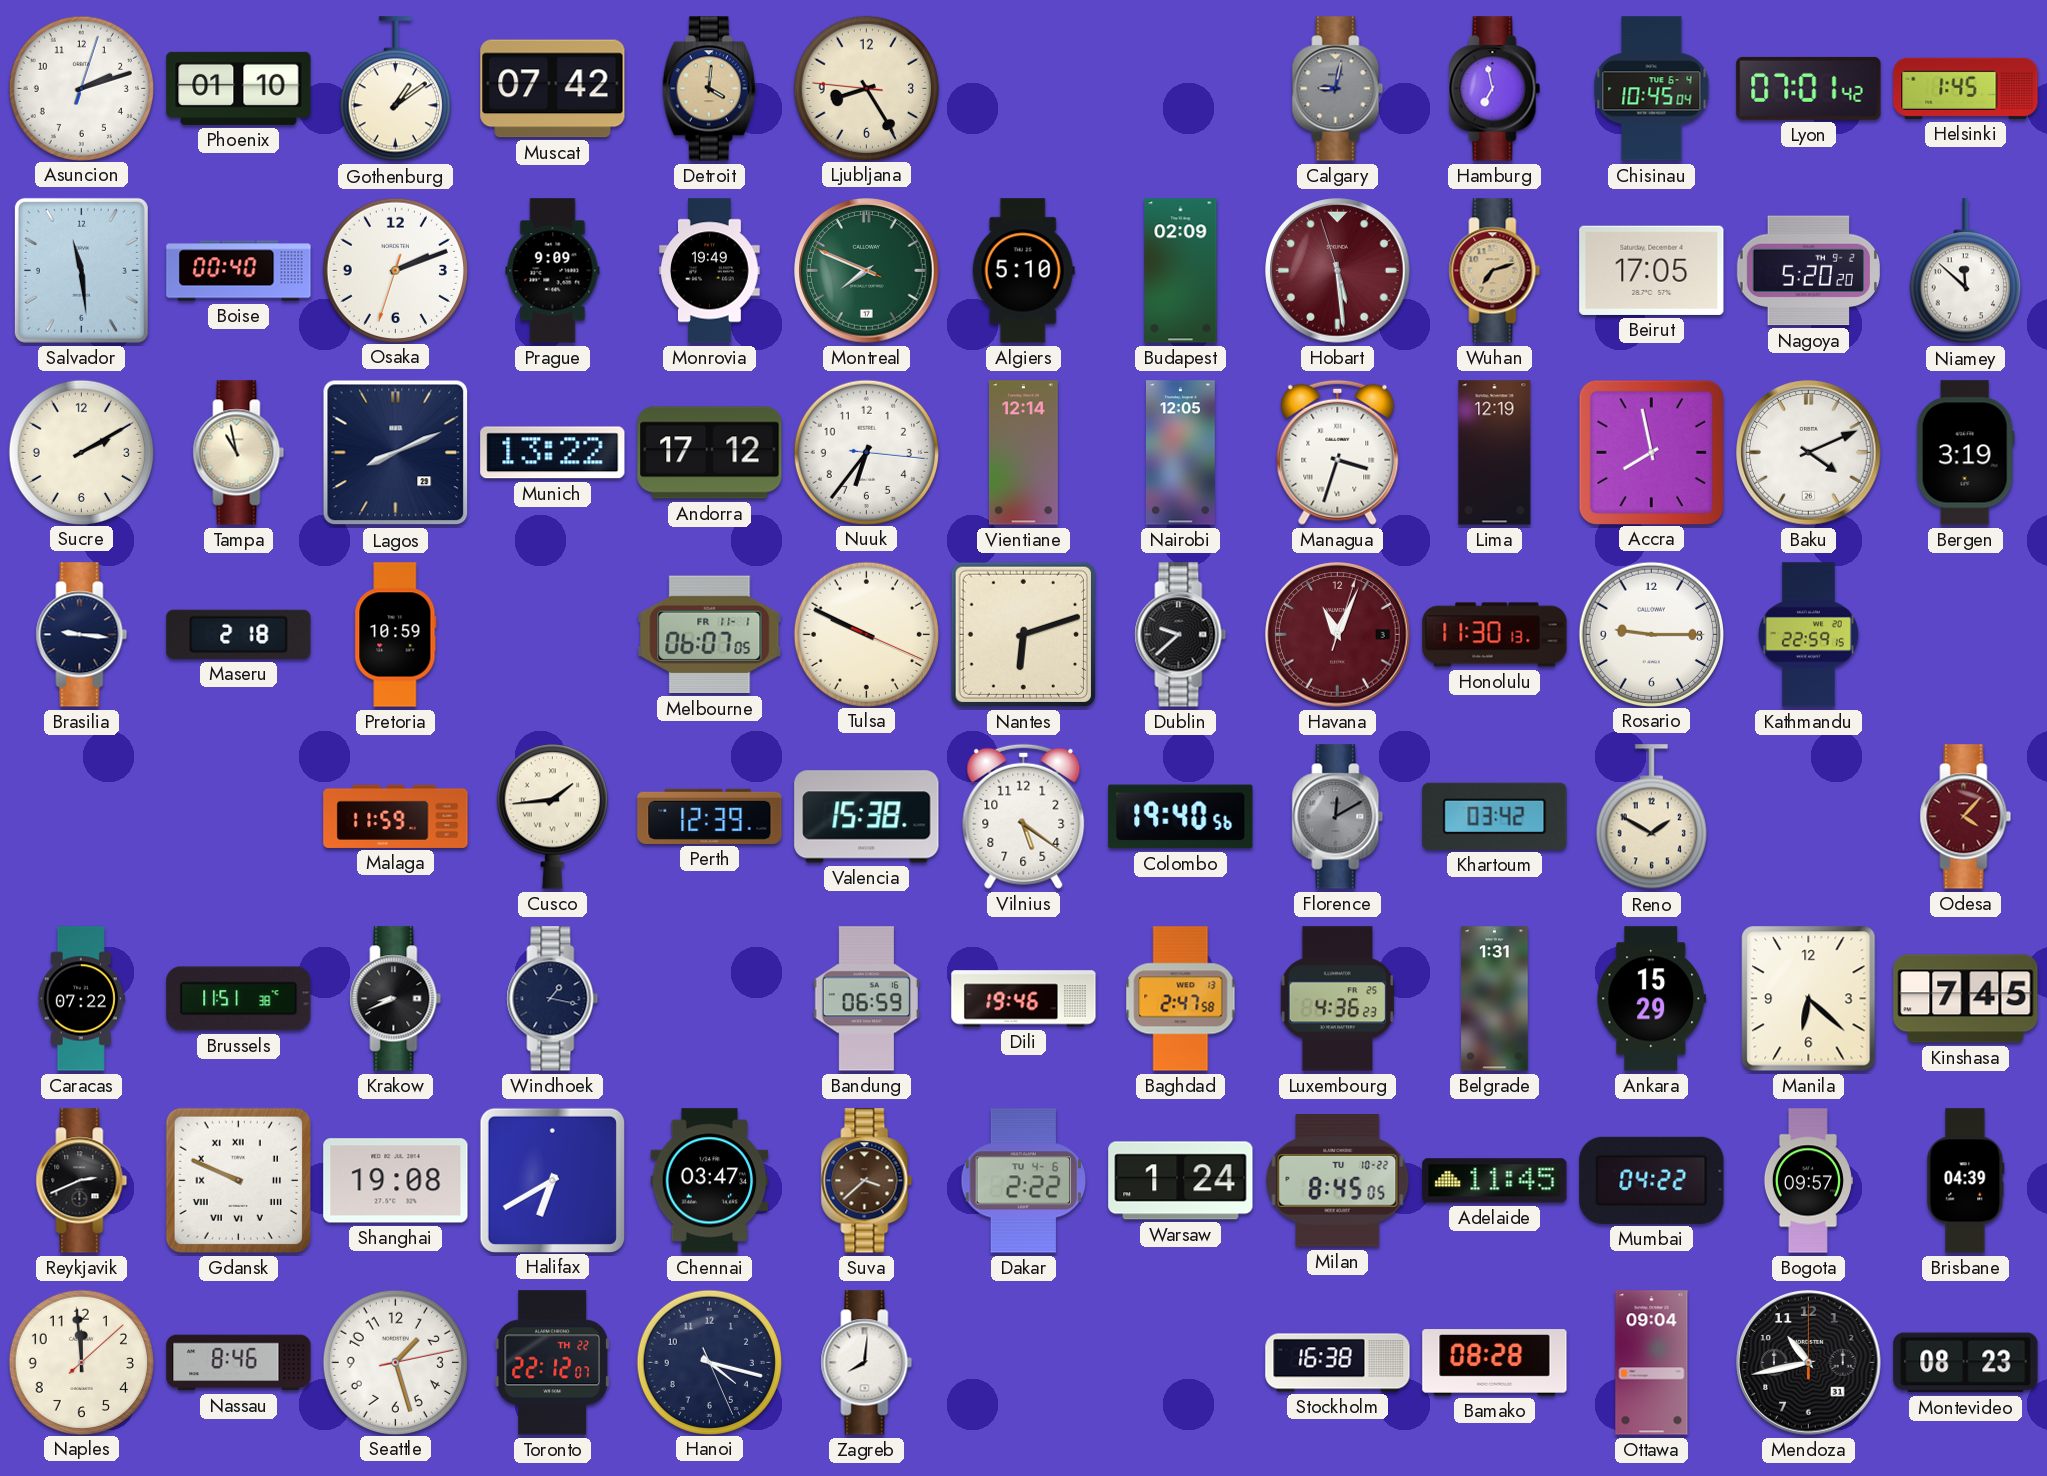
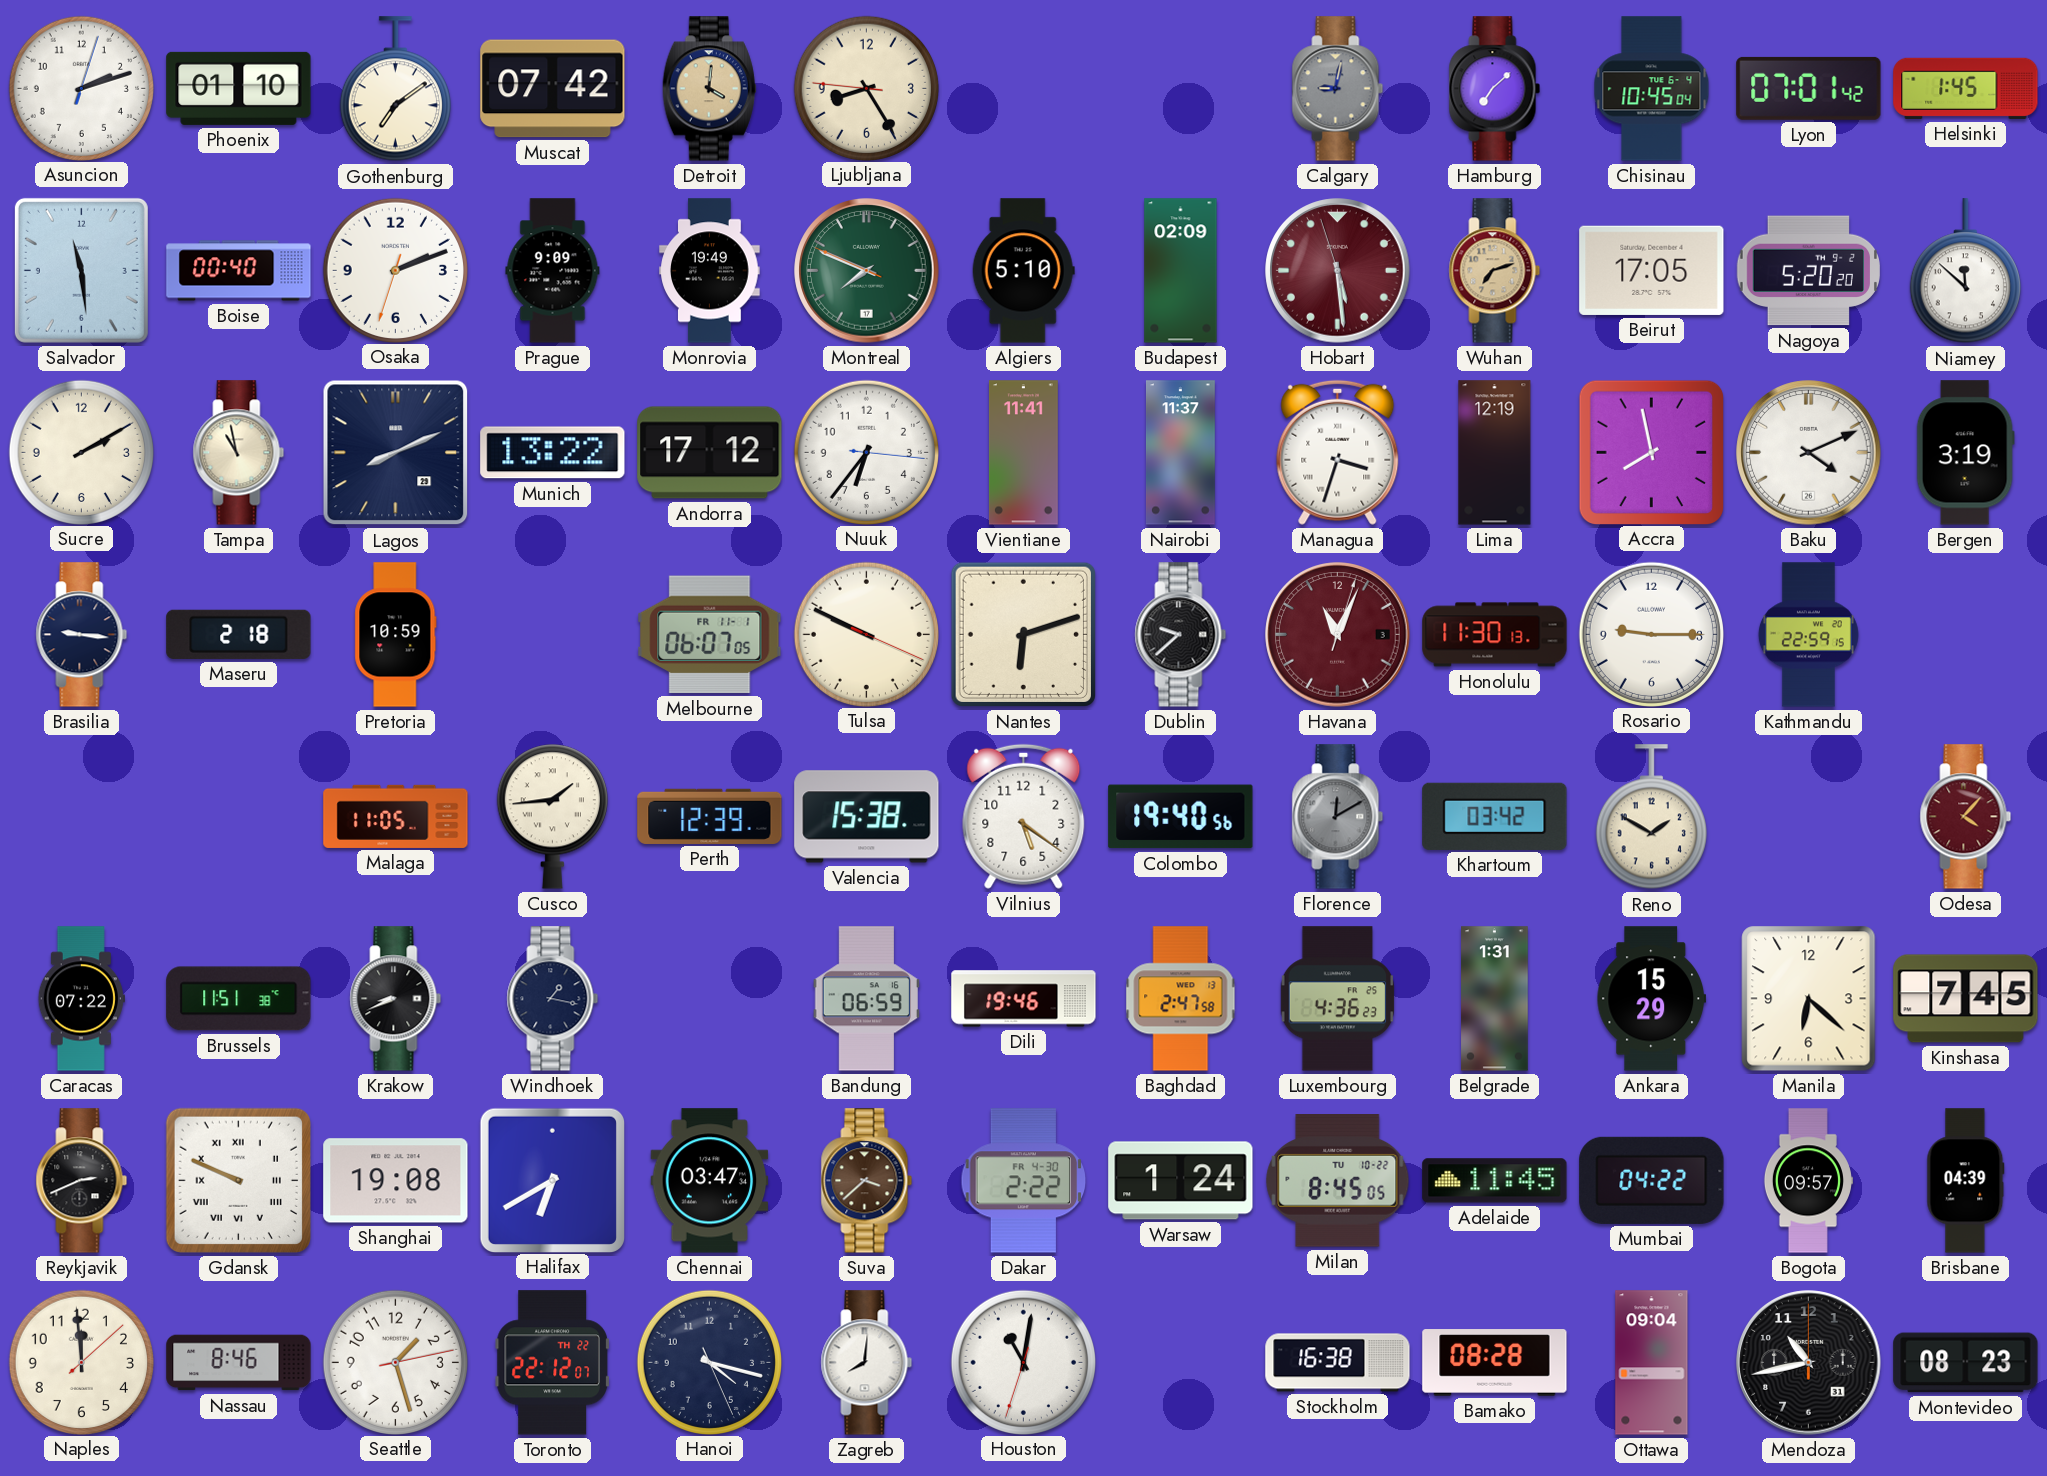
Gothenburg: 1:09 -> 7:09
Hamburg: 6:58 -> 7:08
Vientiane: 12:14 -> 11:41
Nairobi: 12:05 -> 11:37
Malaga: 11:59 -> 11:05
Dakar date: TU 4-6 -> FR 4-30
Houston: none -> 11:01
